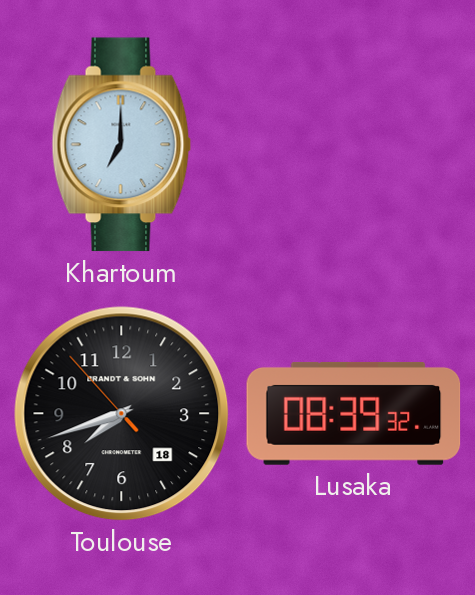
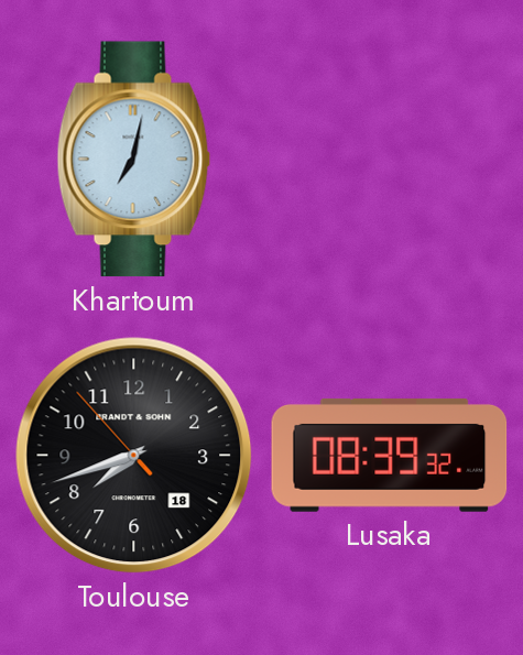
Khartoum: 7:00 -> 7:02
